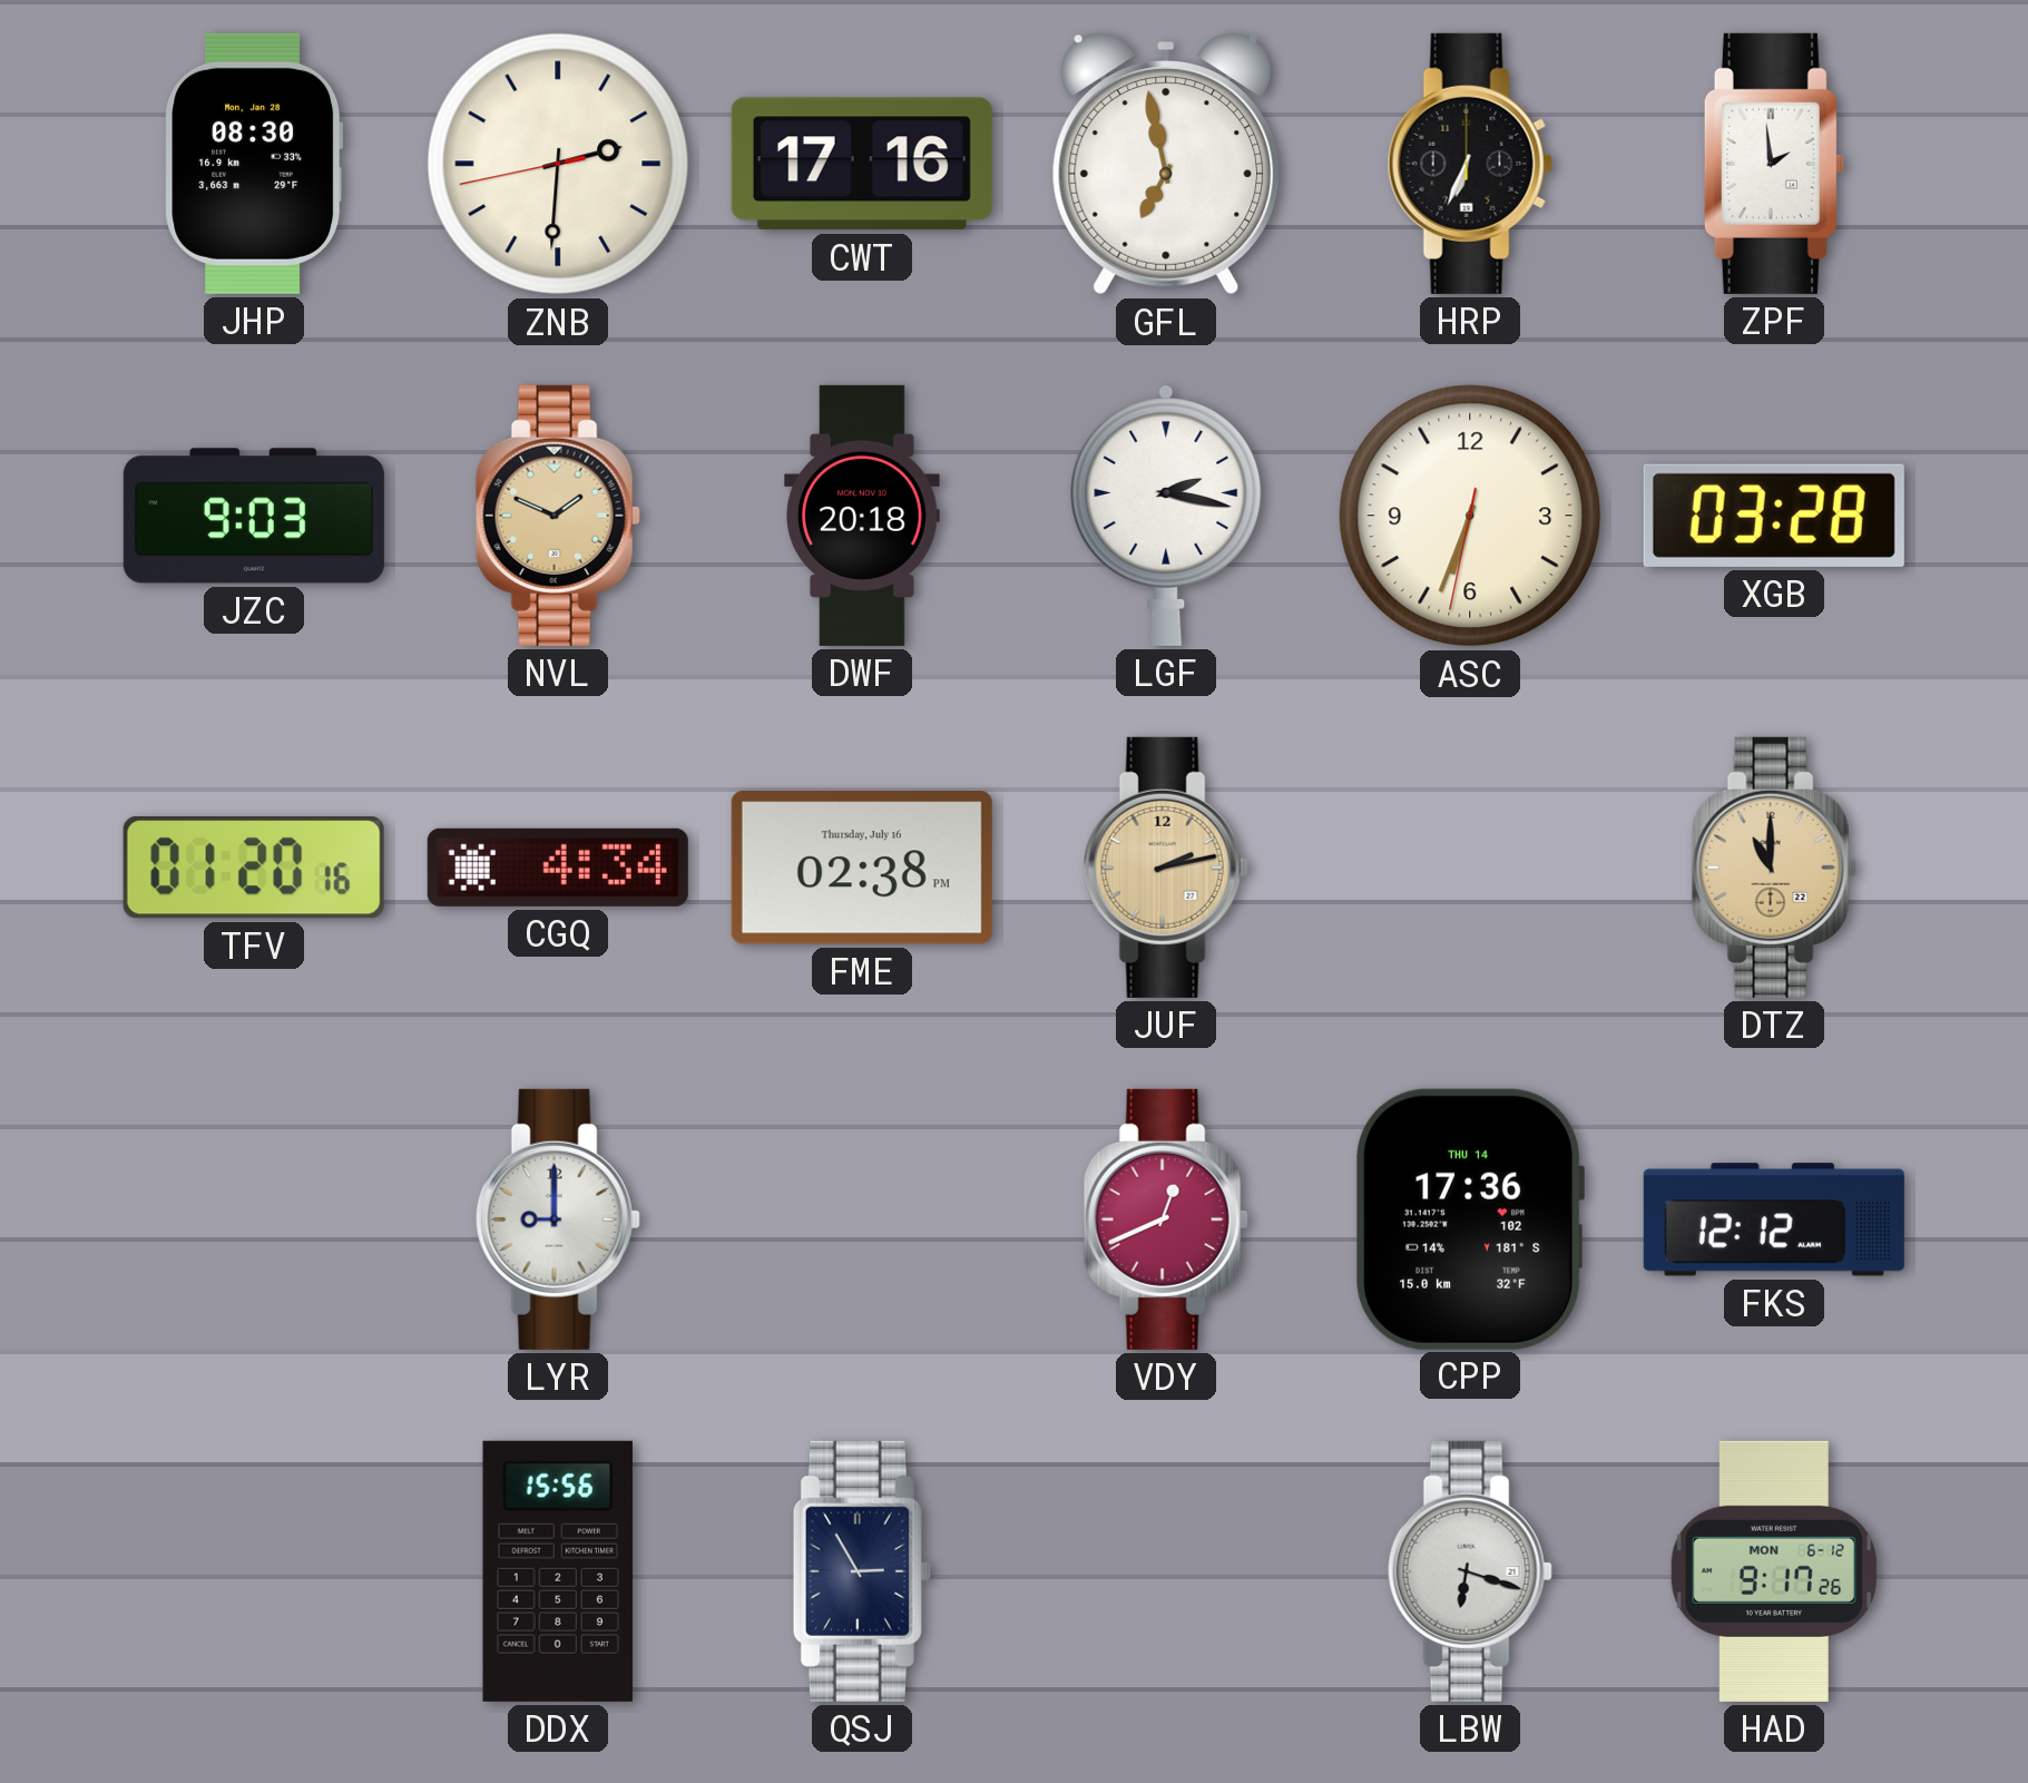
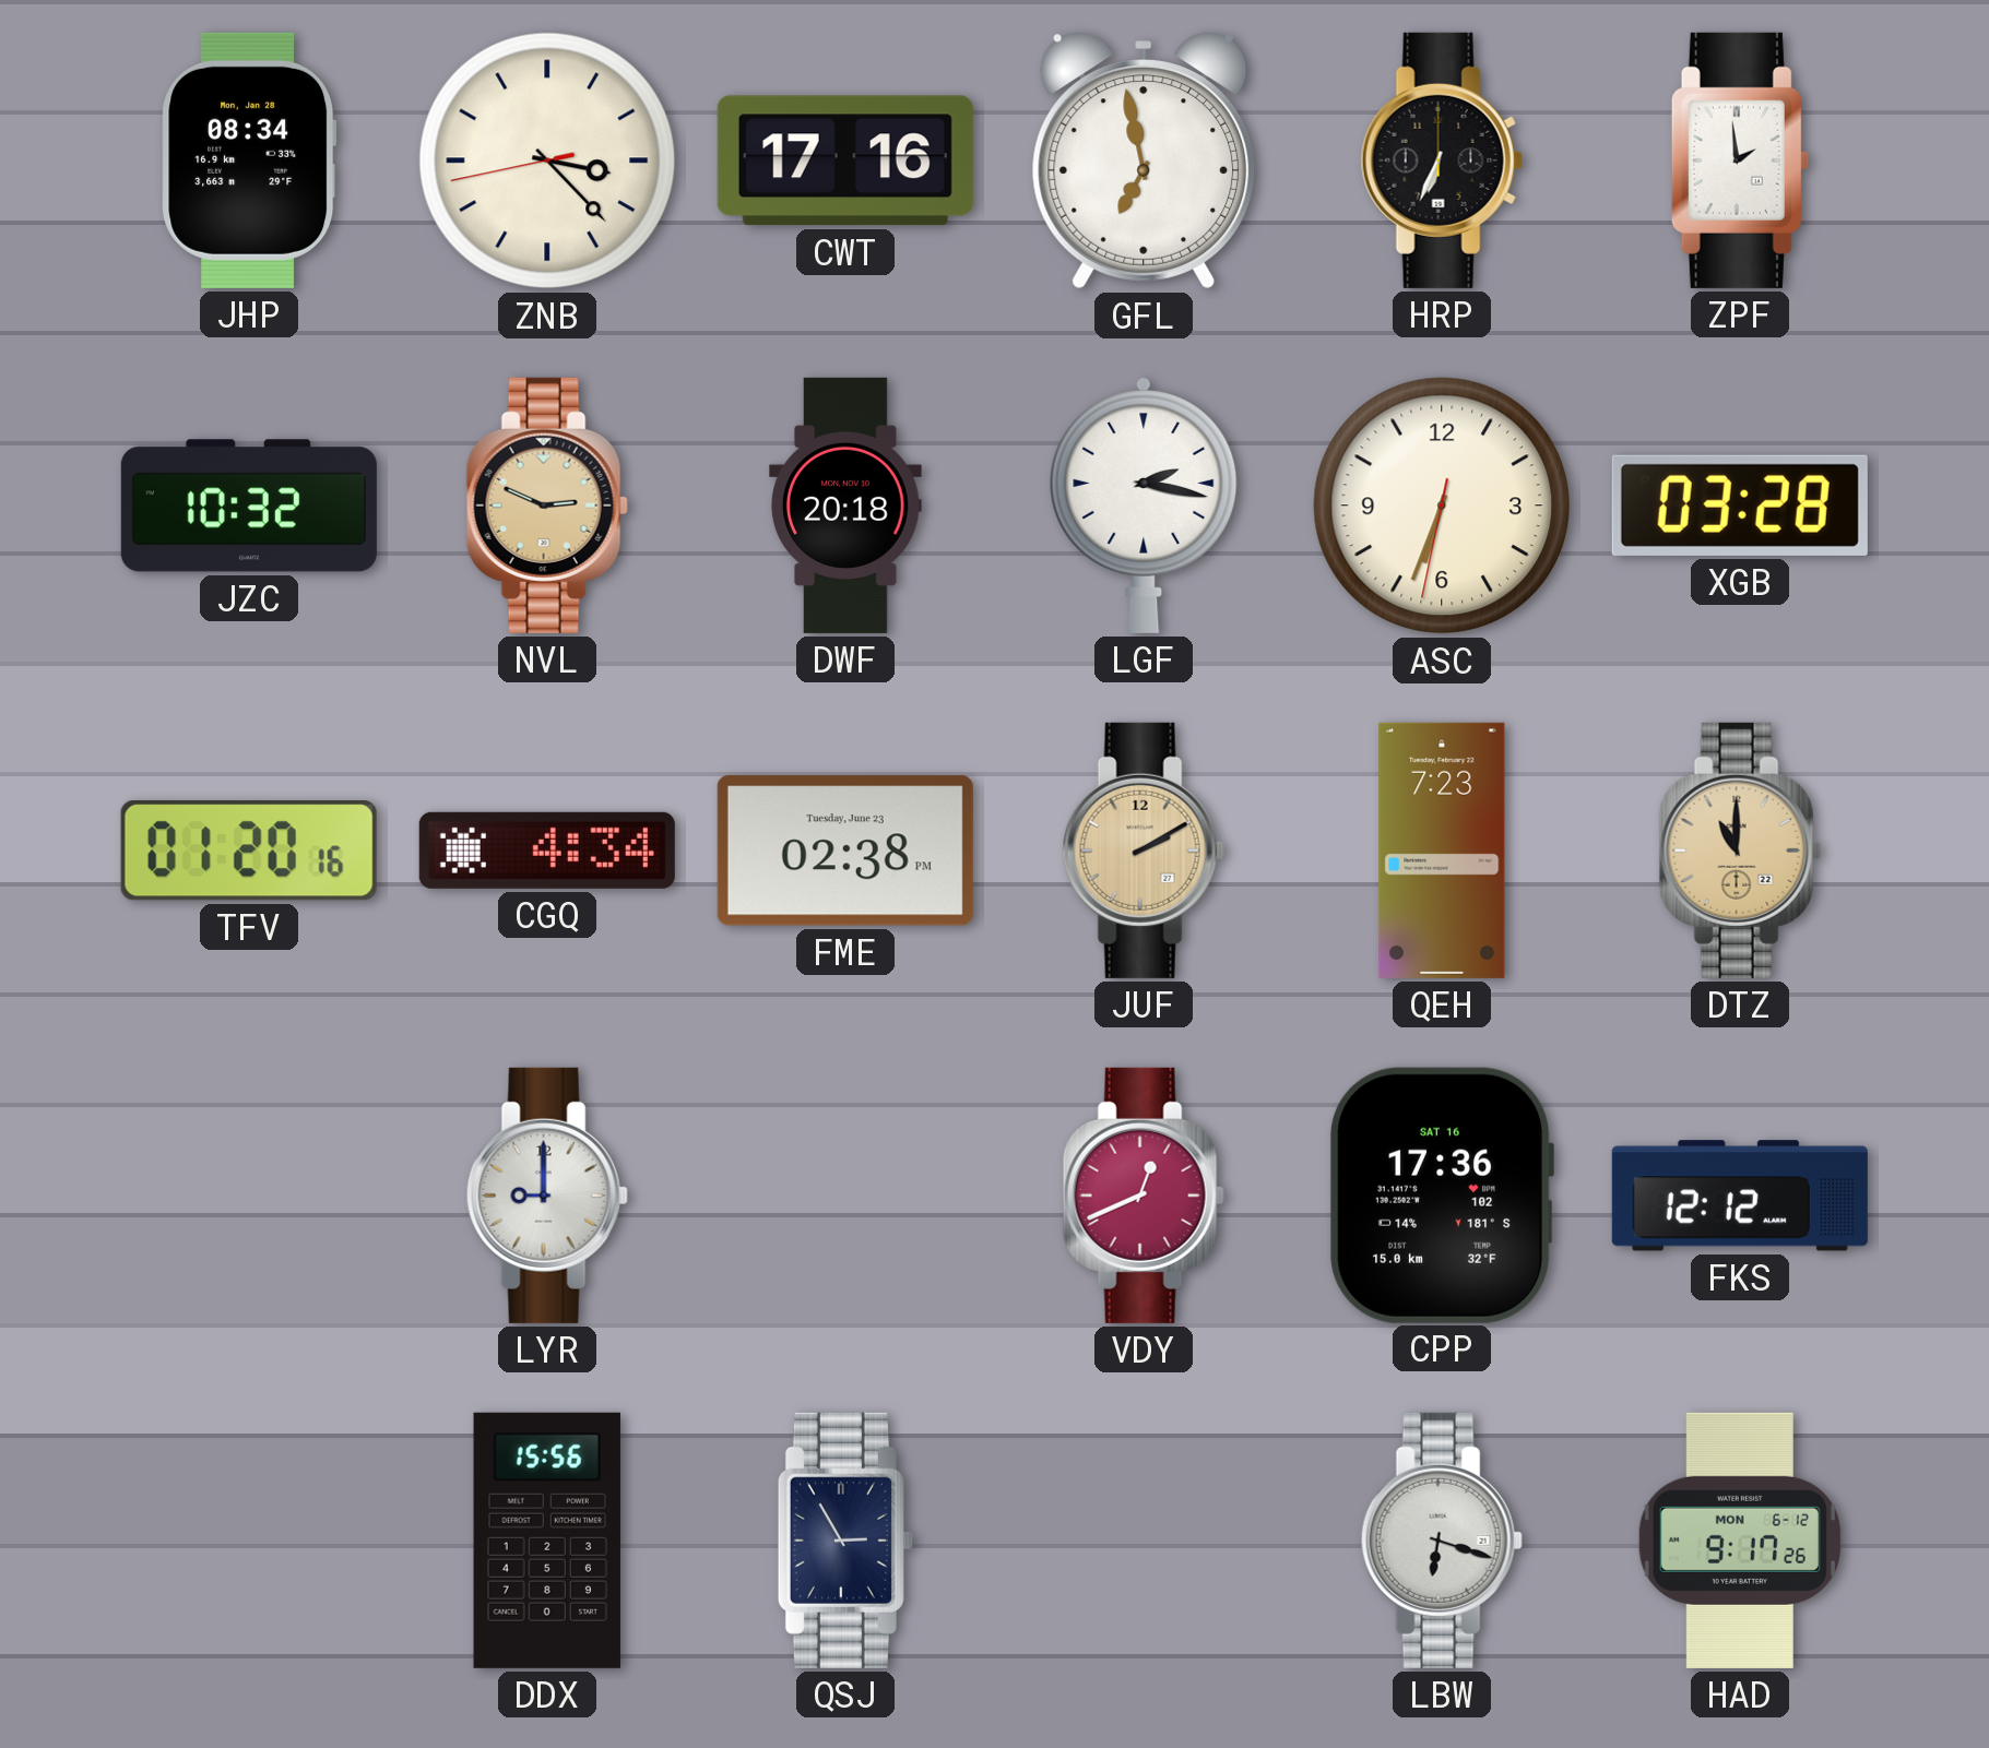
JHP: 08:30 -> 08:34
ZNB: 2:30 -> 3:22
JZC: 9:03 -> 10:32
NVL: 1:49 -> 2:49
FME date: Thursday, July 16 -> Tuesday, June 23
JUF: 2:13 -> 2:10
QEH: none -> 7:23
CPP date: THU 14 -> SAT 16
